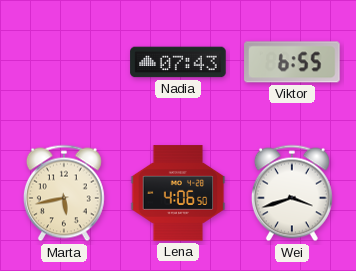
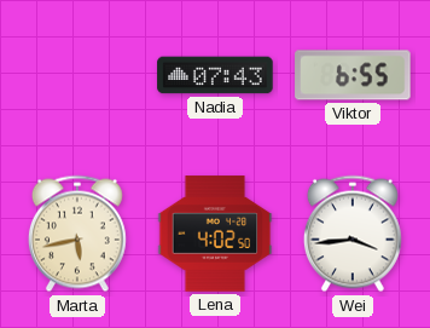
Lena: 4:06 -> 4:02
Wei: 3:42 -> 3:44
